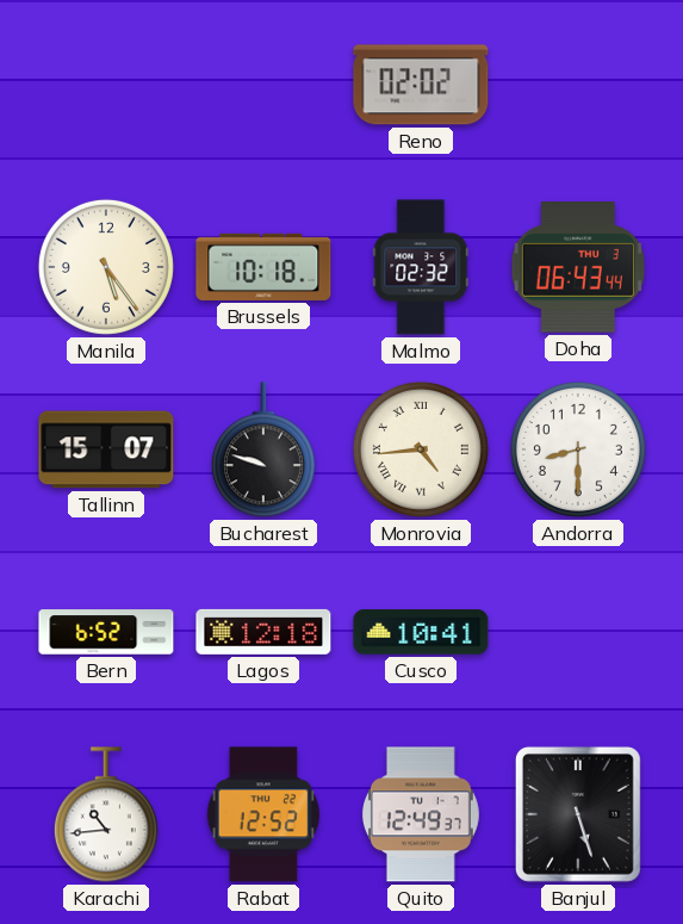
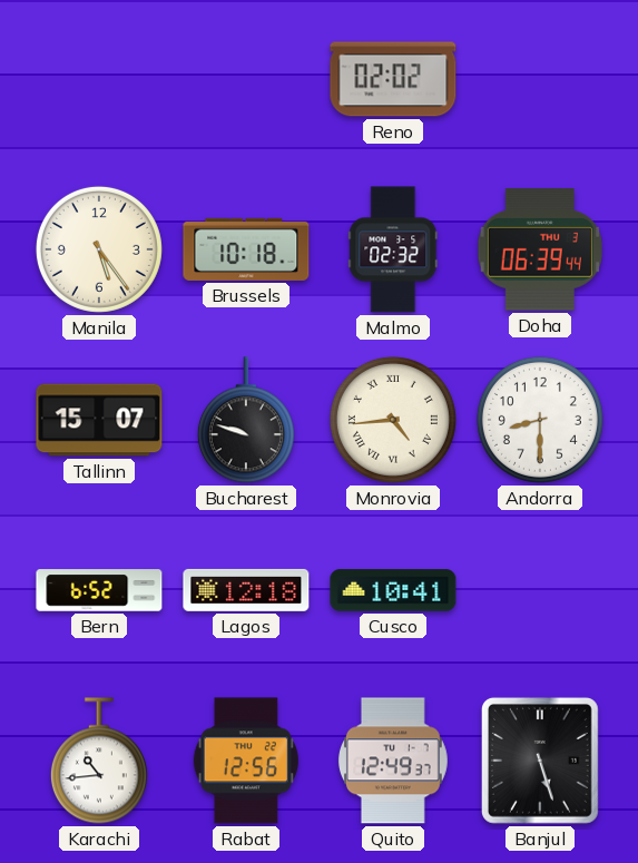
Doha: 06:43 -> 06:39
Rabat: 12:52 -> 12:56
